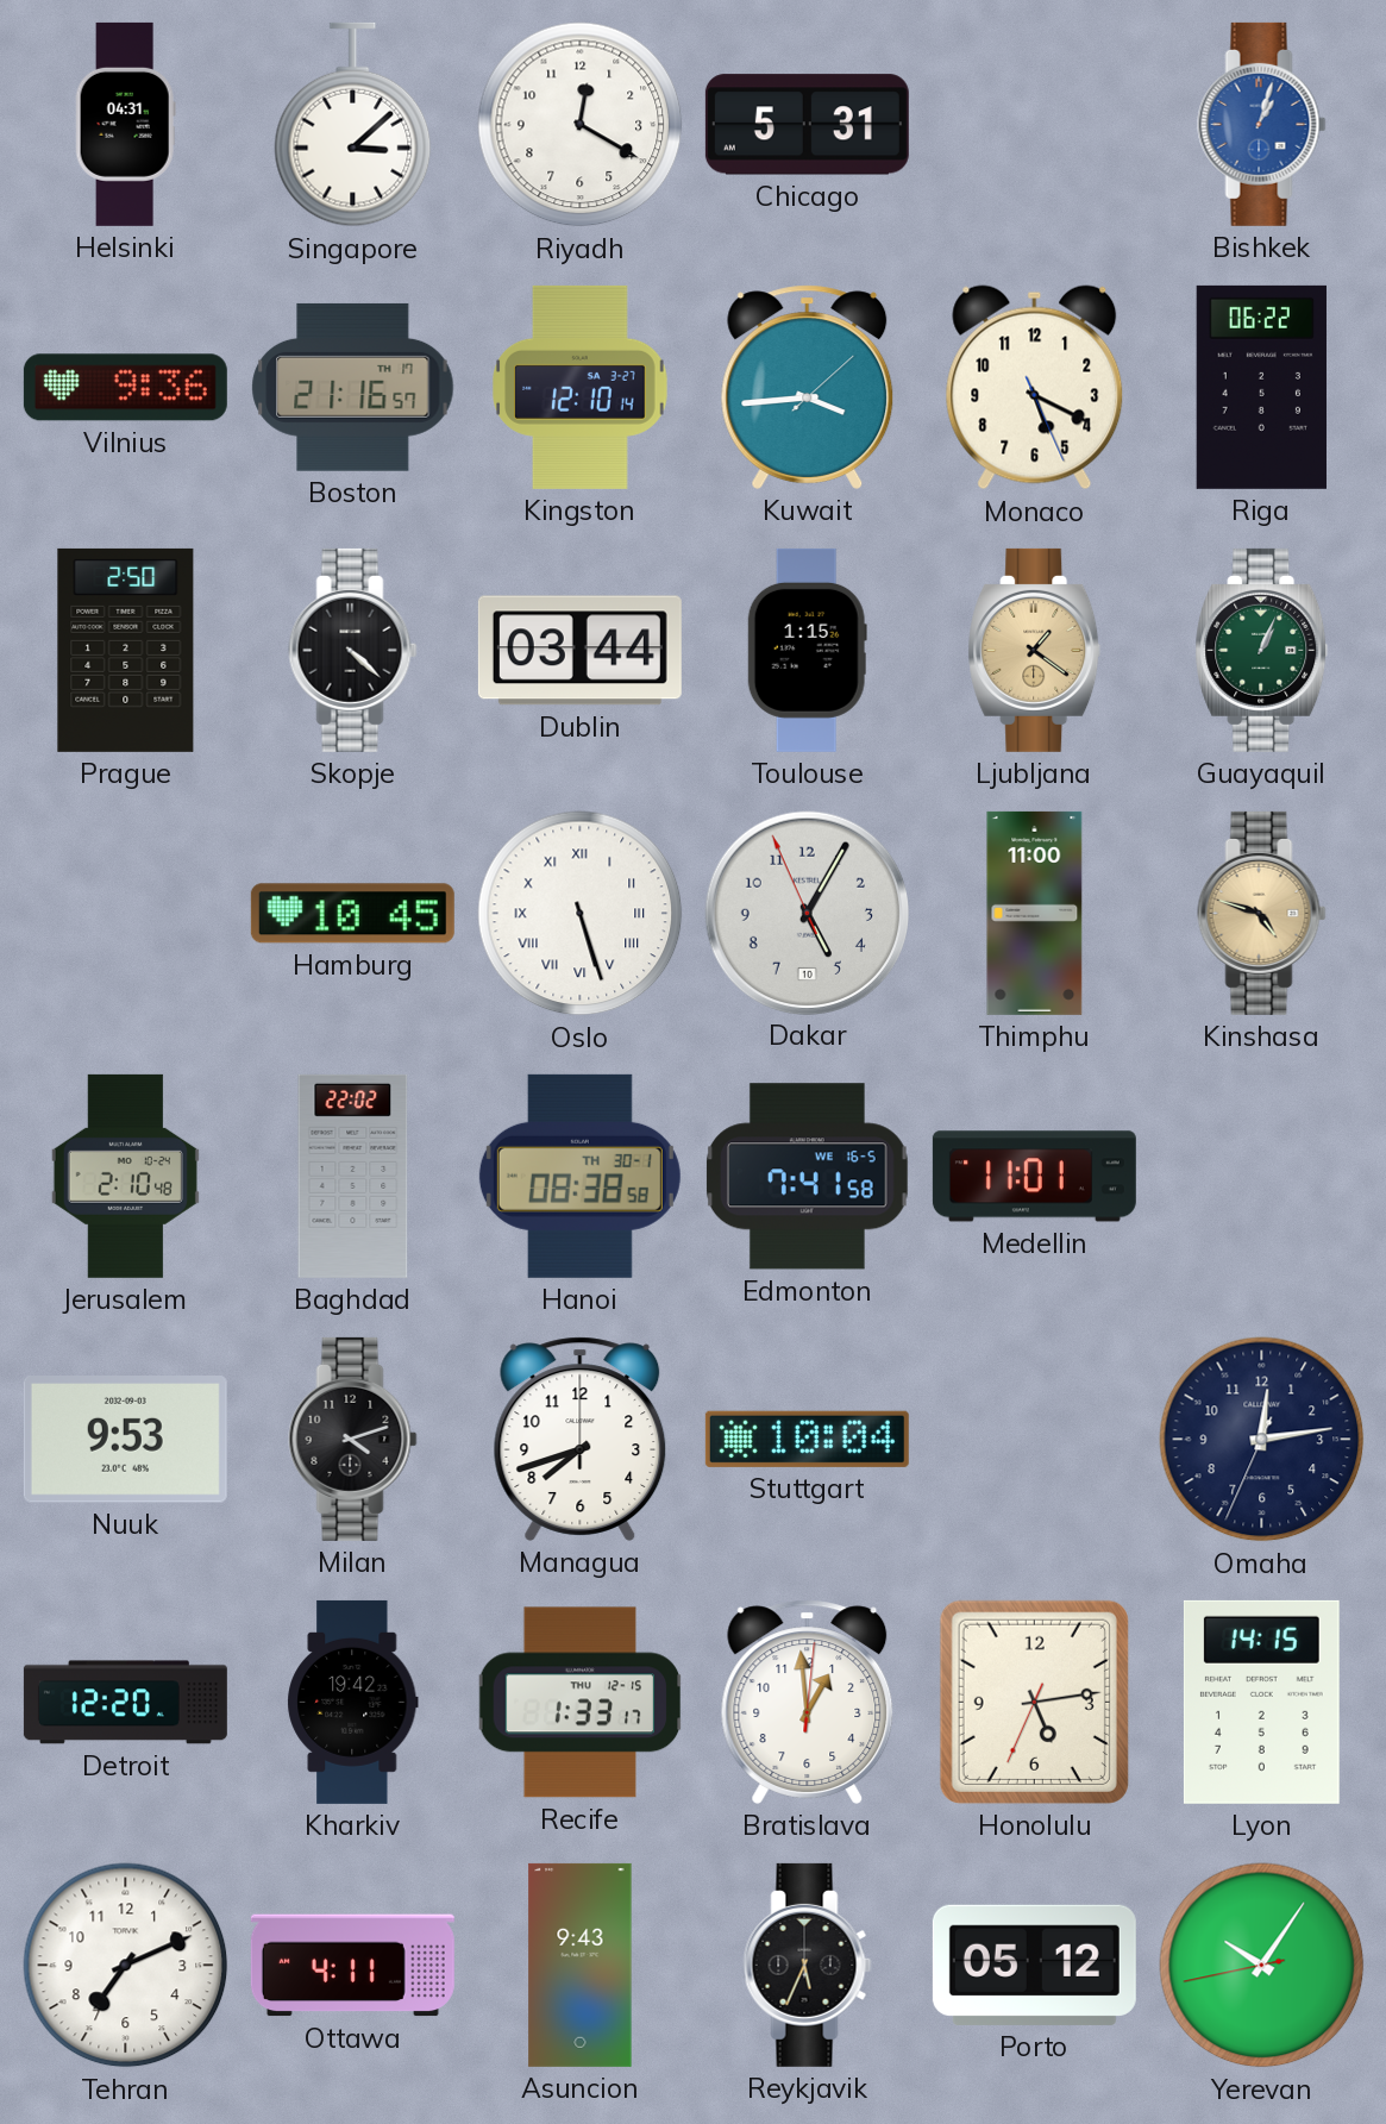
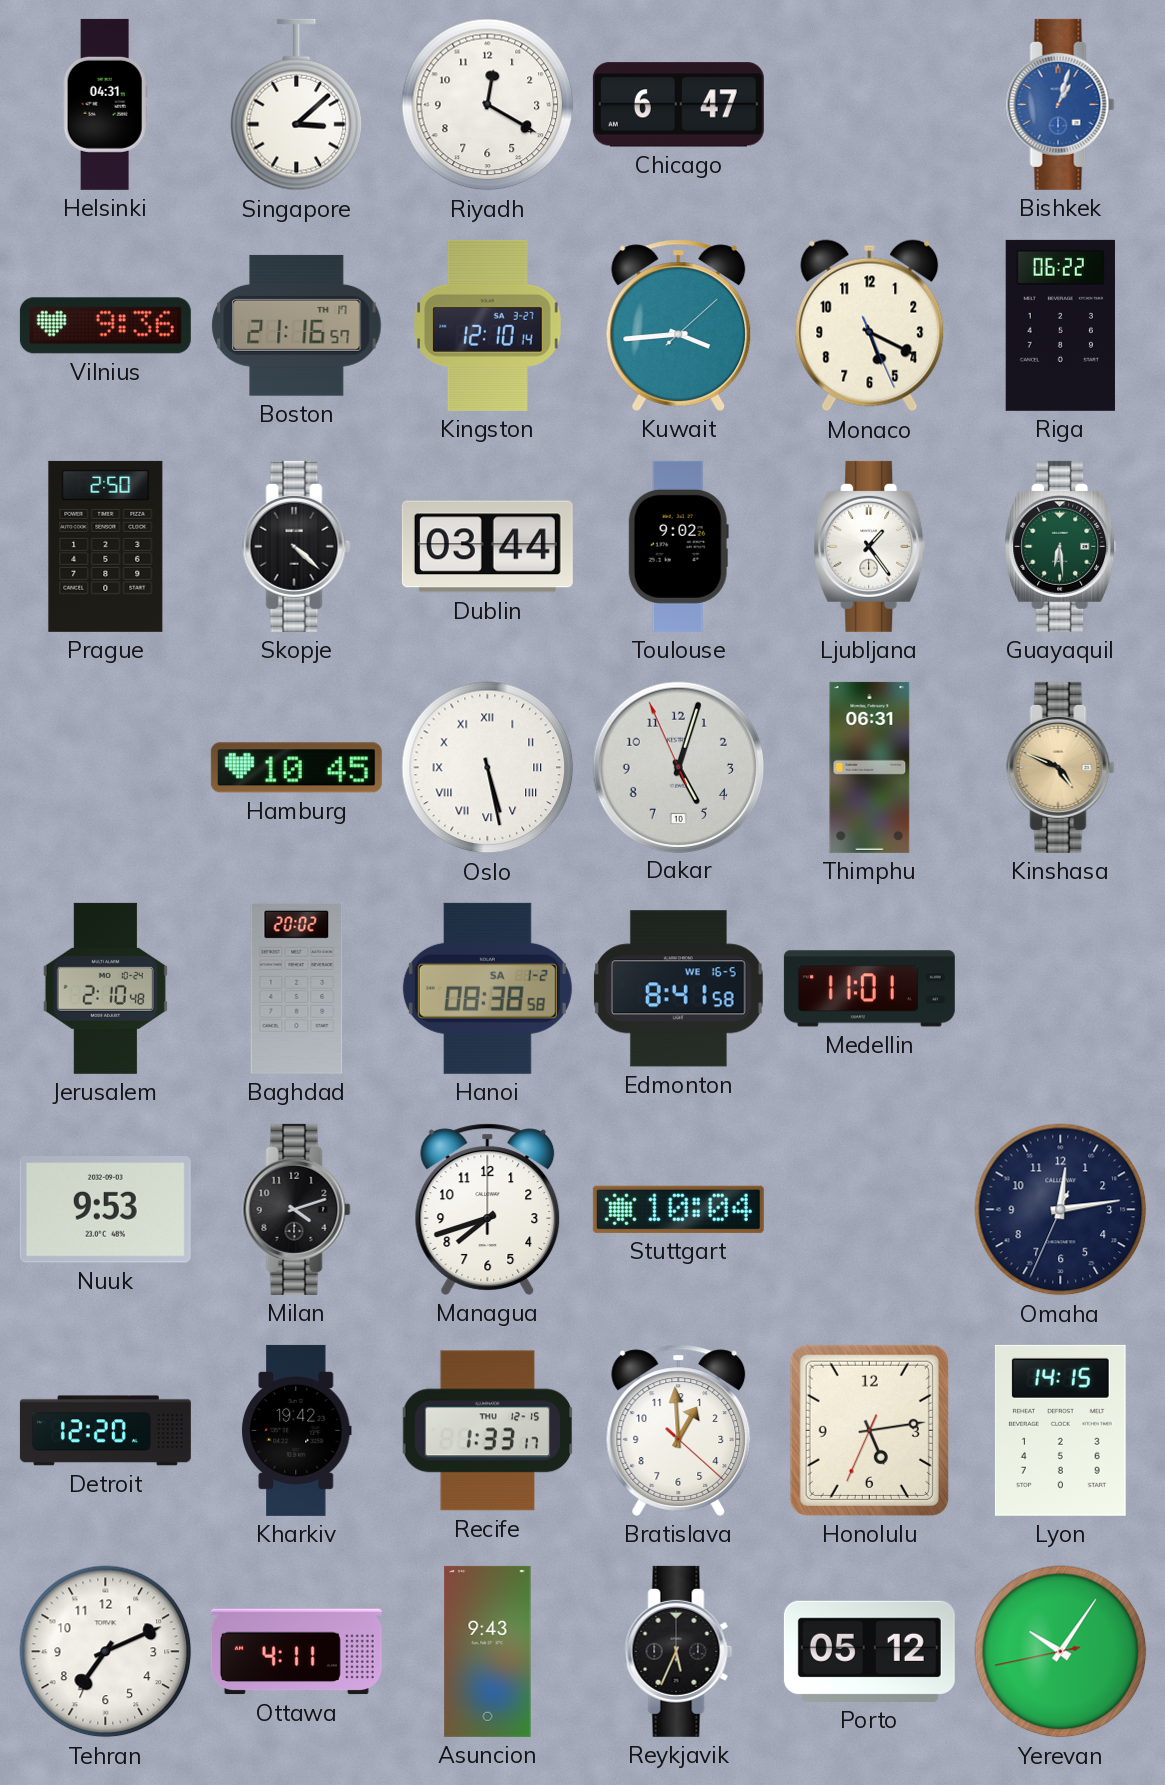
Chicago: 5:31 -> 6:47
Toulouse: 1:15 -> 9:02
Ljubljana: 1:21 -> 1:24
Ljubljana dial: champagne -> white
Guayaquil: 1:04 -> 6:29
Oslo: 5:27 -> 5:28
Dakar: 5:04 -> 5:02
Thimphu: 11:00 -> 06:31
Kinshasa: 4:48 -> 4:49
Baghdad: 22:02 -> 20:02
Hanoi date: TH 30-1 -> SA 1-2
Edmonton: 7:41 -> 8:41
Bratislava: 12:59:01 -> 12:59:22
